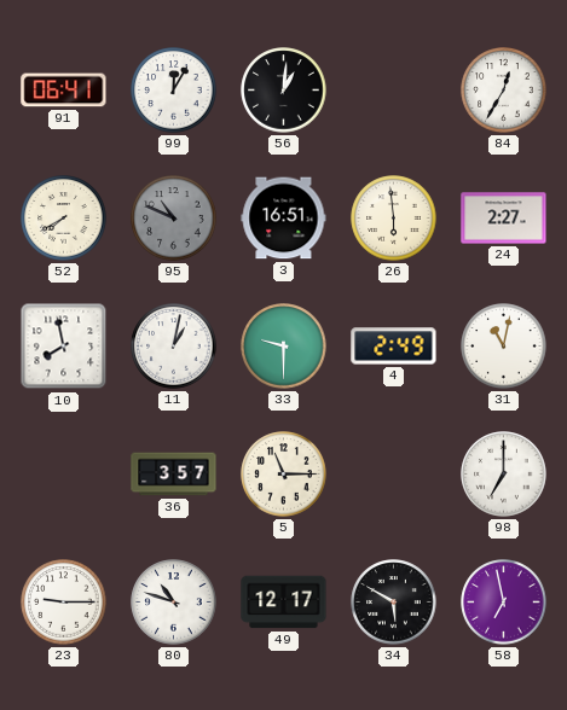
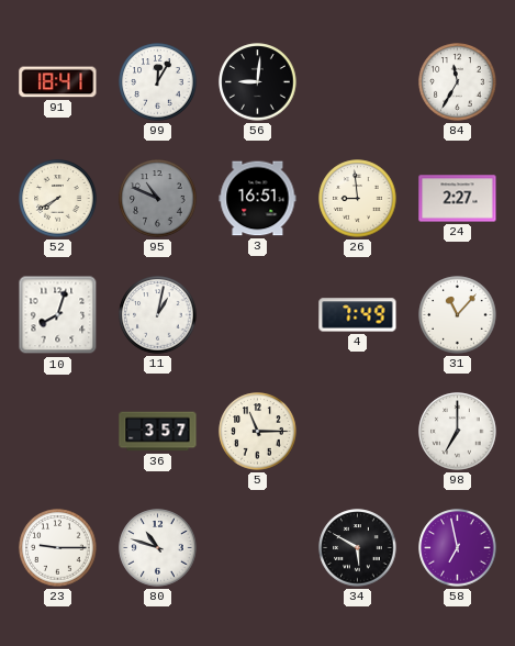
91: 06:41 -> 18:41
56: 1:01 -> 9:01
84: 12:35 -> 11:35
26: 5:59 -> 8:59
10: 7:58 -> 8:03
33: 9:30 -> none
4: 2:49 -> 7:49
31: 11:02 -> 11:07
49: 12:17 -> none
